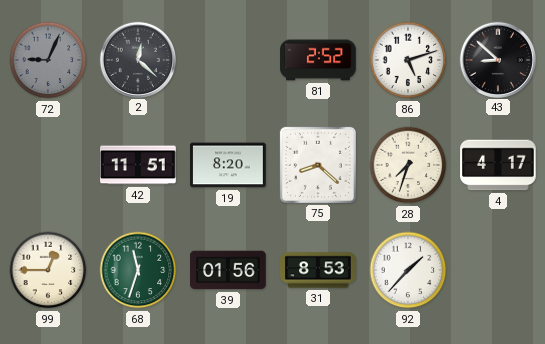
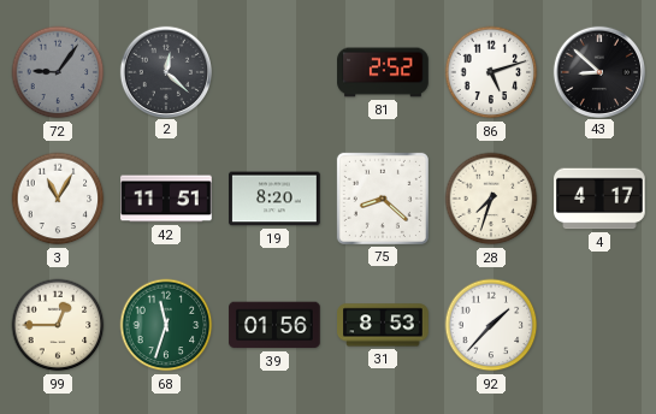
72: 9:04 -> 9:06
3: none -> 11:05
